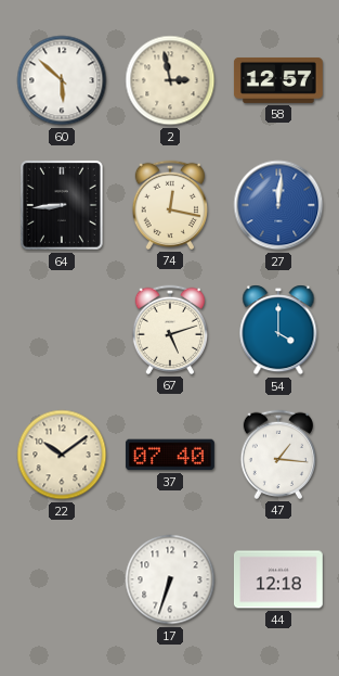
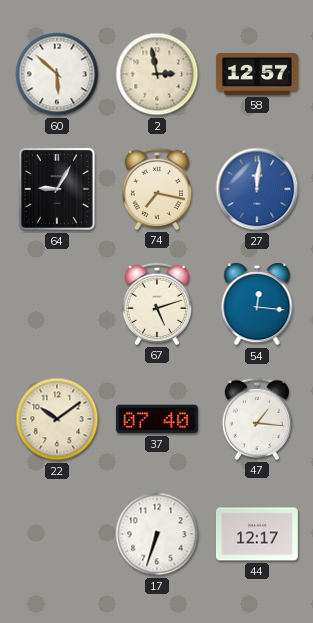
64: 8:44 -> 9:05
74: 12:17 -> 7:17
54: 4:00 -> 12:16
44: 12:18 -> 12:17
